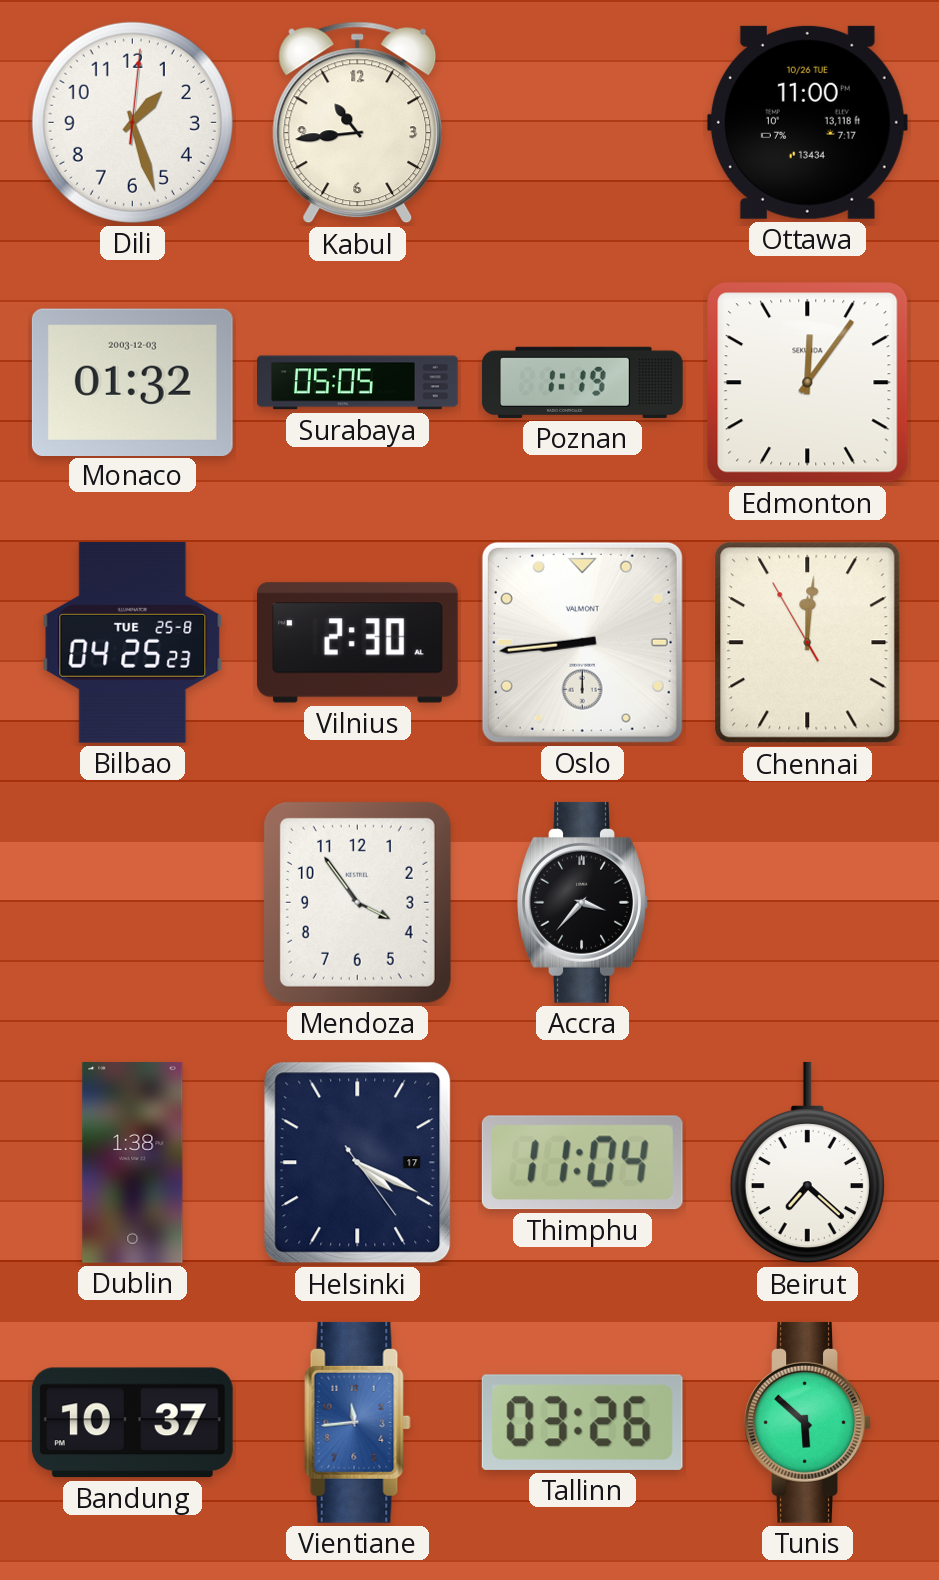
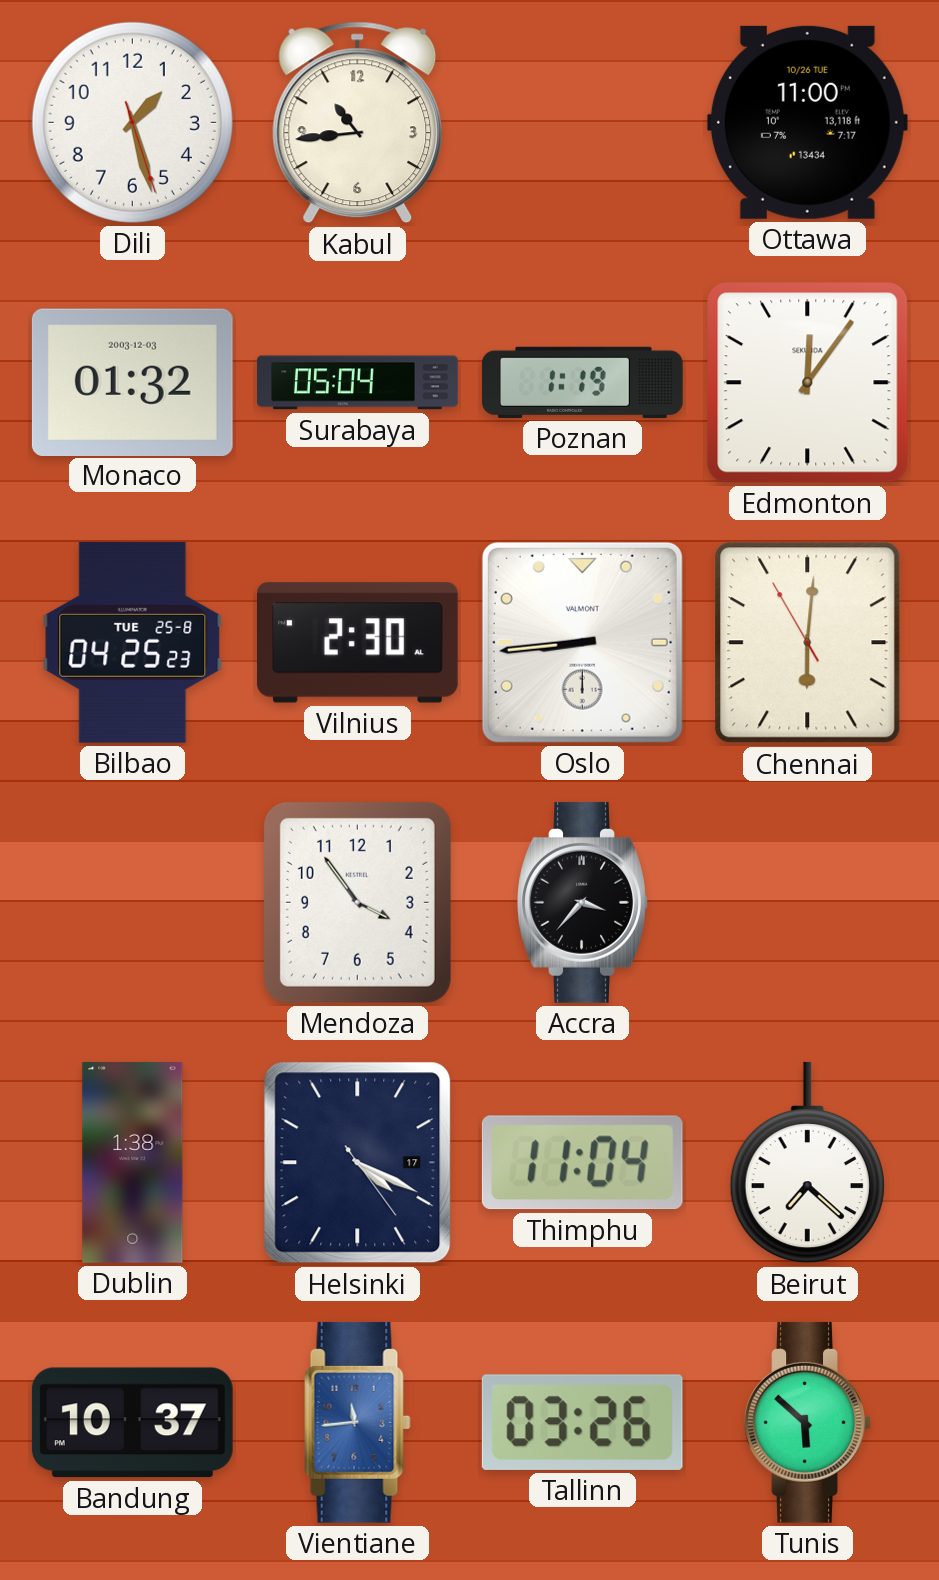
Dili: 1:27:01 -> 1:27:27
Surabaya: 05:05 -> 05:04
Chennai: 12:00 -> 6:00
